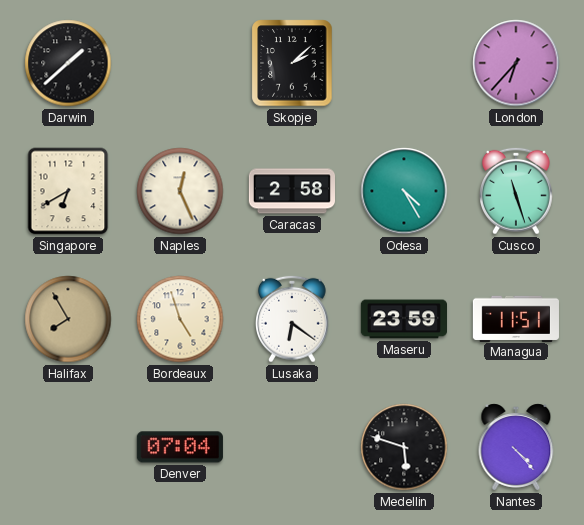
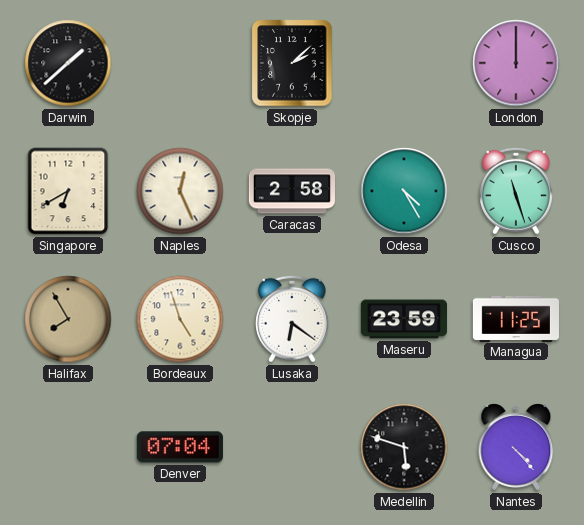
London: 6:37 -> 12:00
Managua: 11:51 -> 11:25
